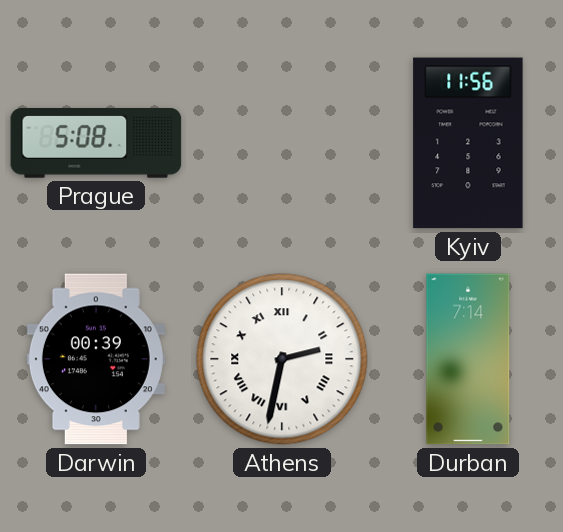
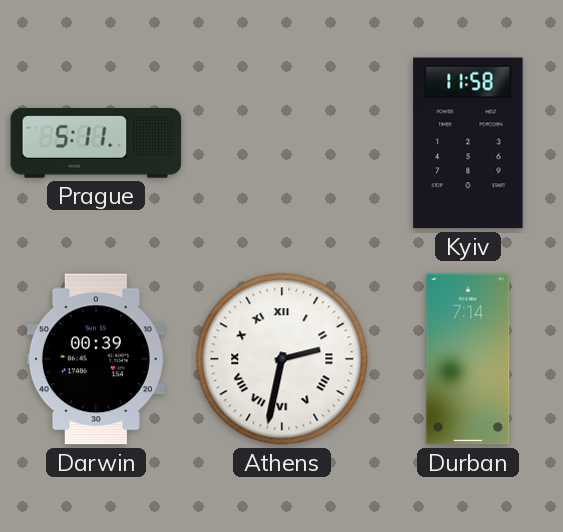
Prague: 5:08 -> 5:11
Kyiv: 11:56 -> 11:58
